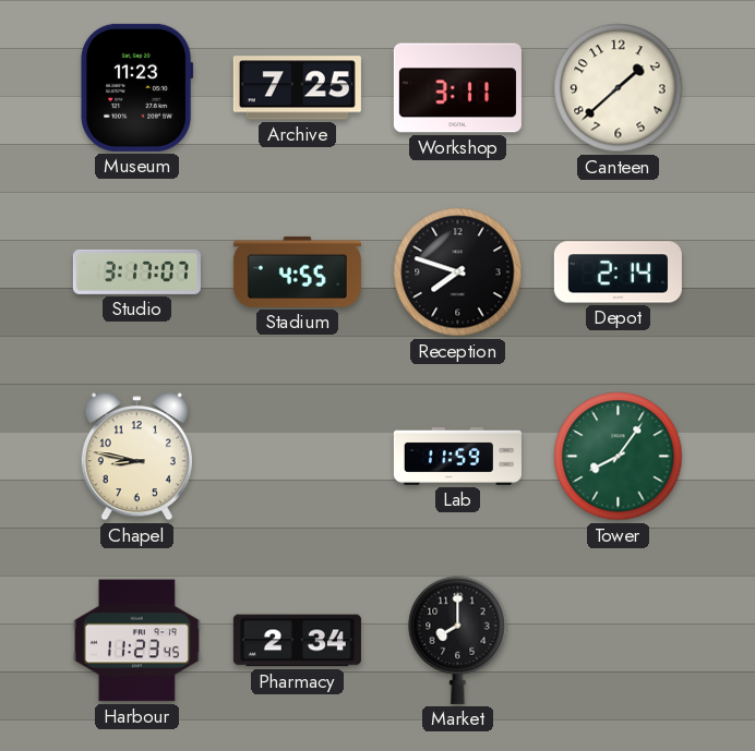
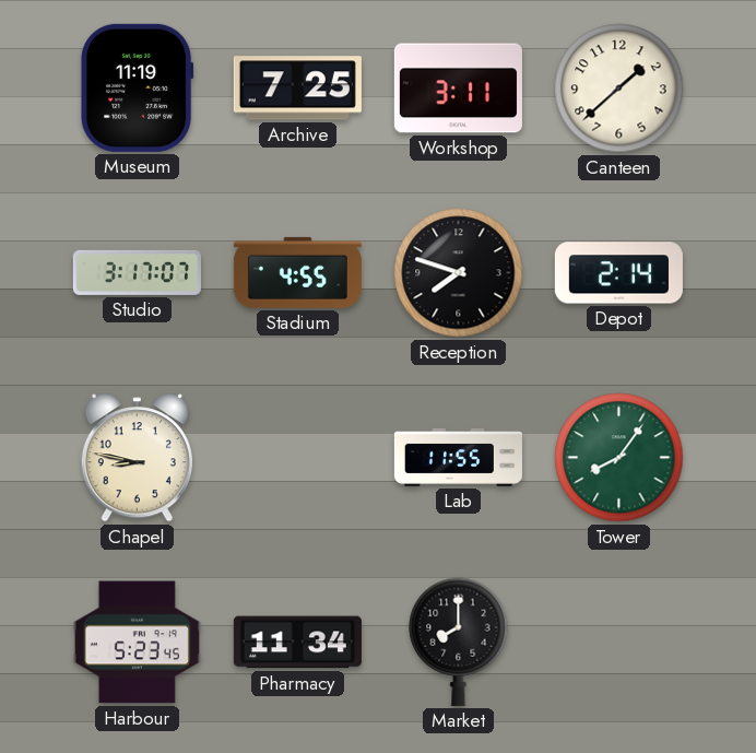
Museum: 11:23 -> 11:19
Lab: 11:59 -> 11:55
Harbour: 11:23 -> 5:23
Pharmacy: 2:34 -> 11:34
